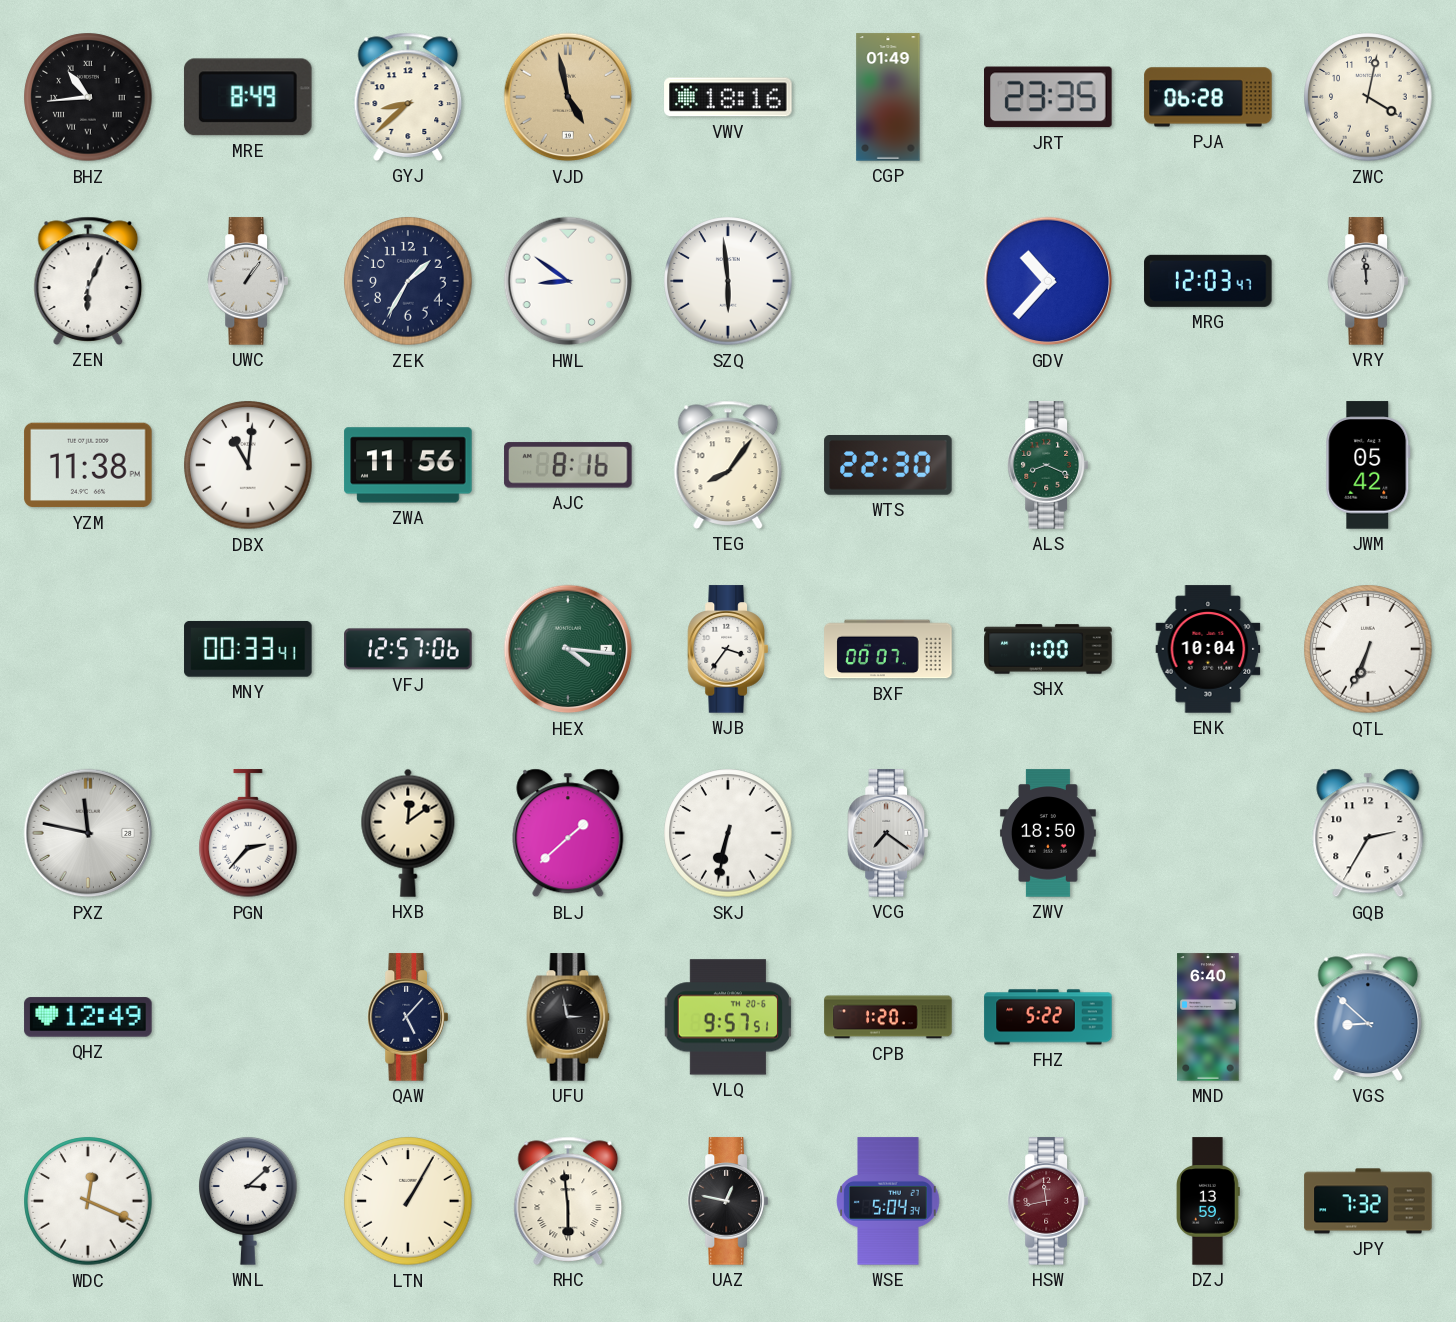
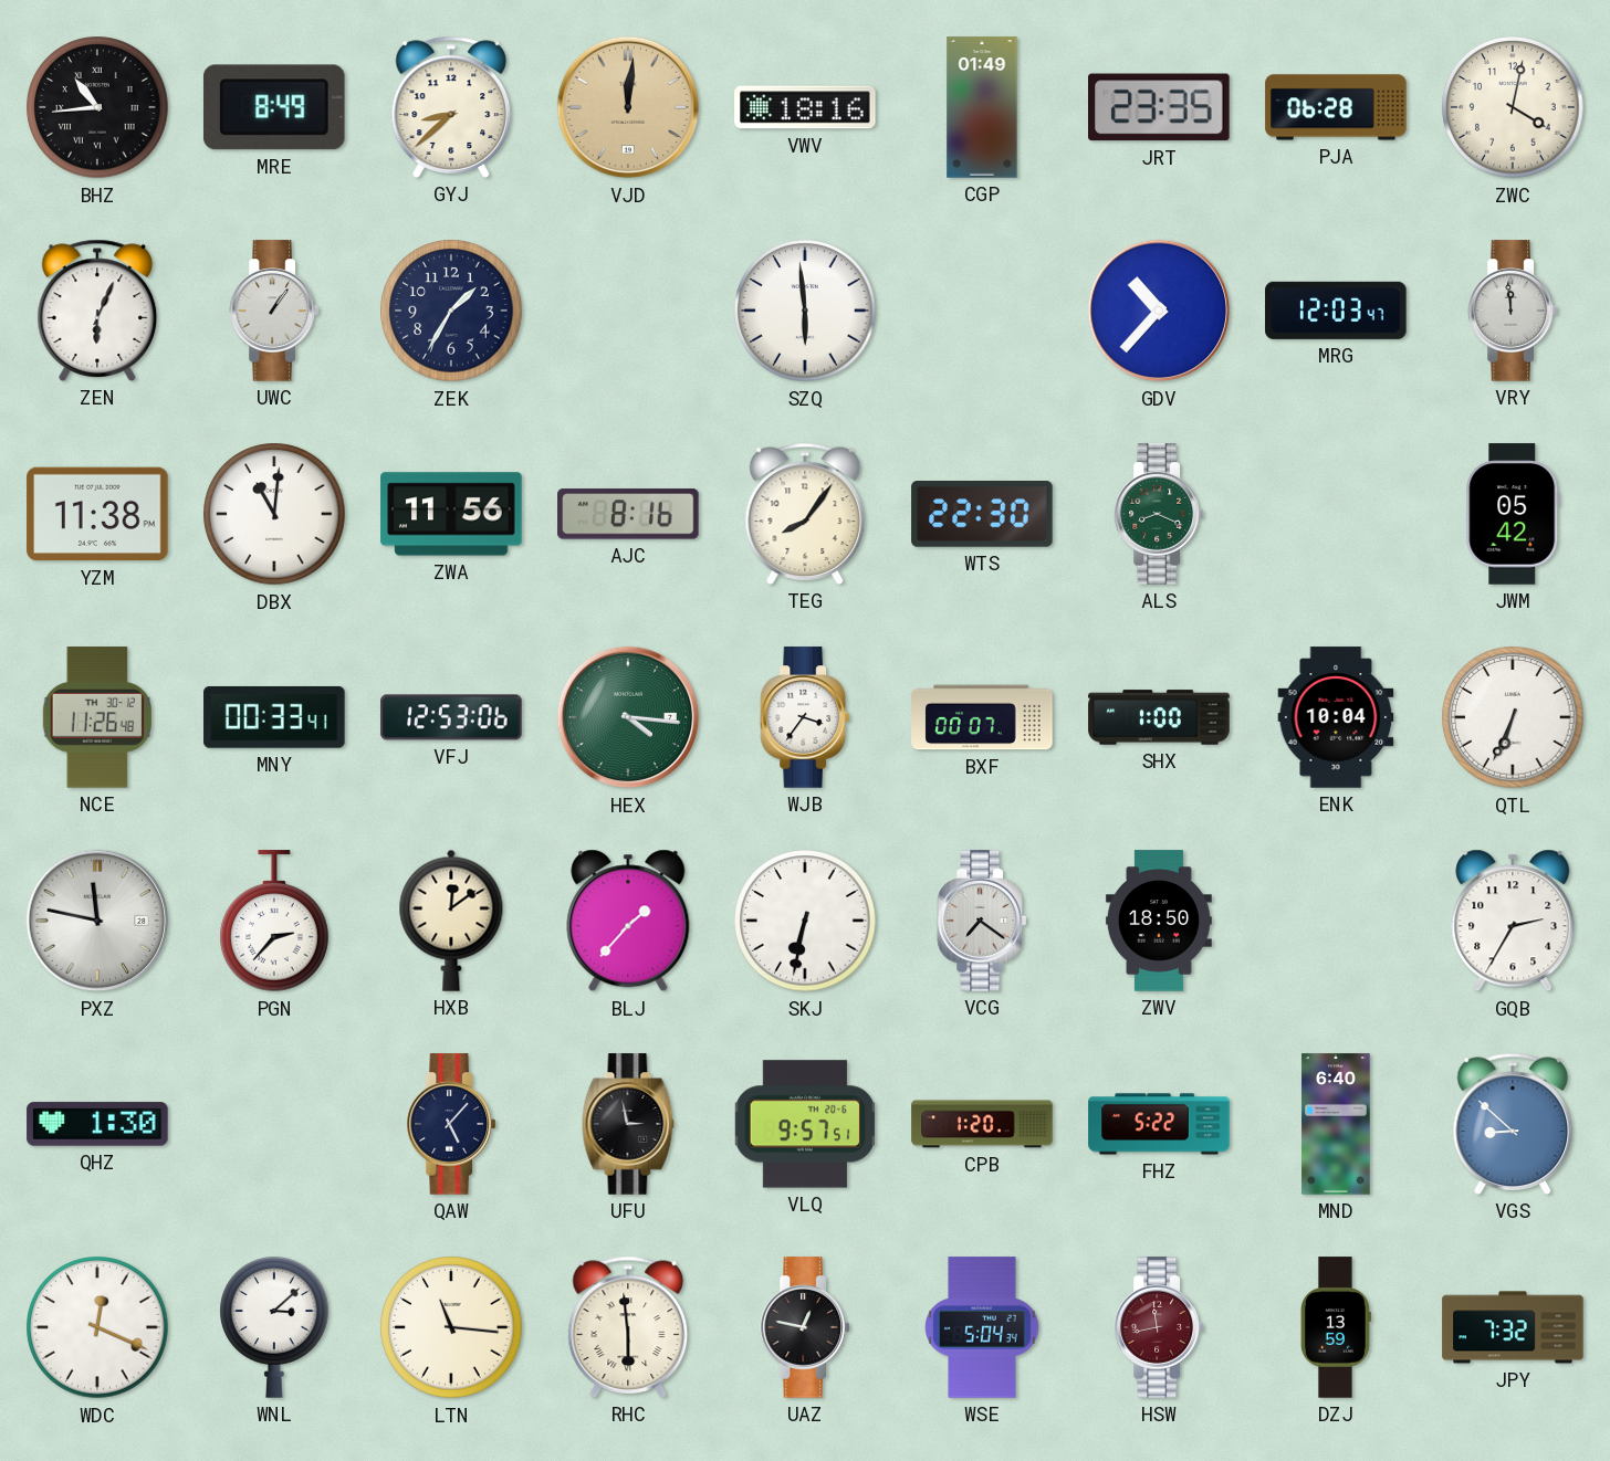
VJD: 4:58 -> 12:01
HWL: 8:51 -> none
NCE: none -> 11:26
VFJ: 12:57 -> 12:53
BLJ: 1:38 -> 1:37
QHZ: 12:49 -> 1:30
LTN: 1:05 -> 11:16
